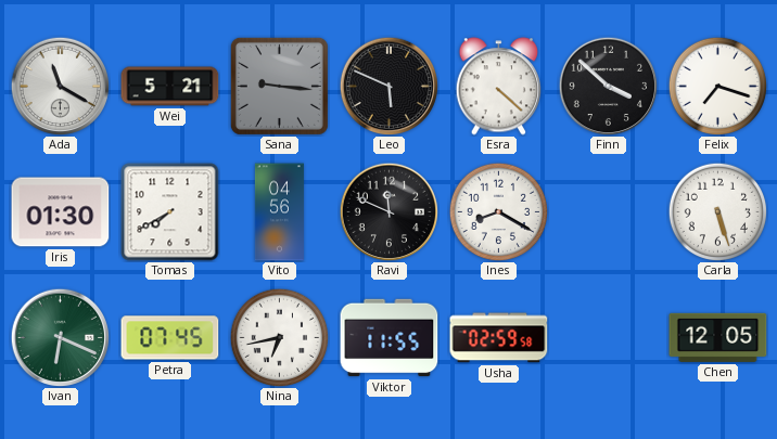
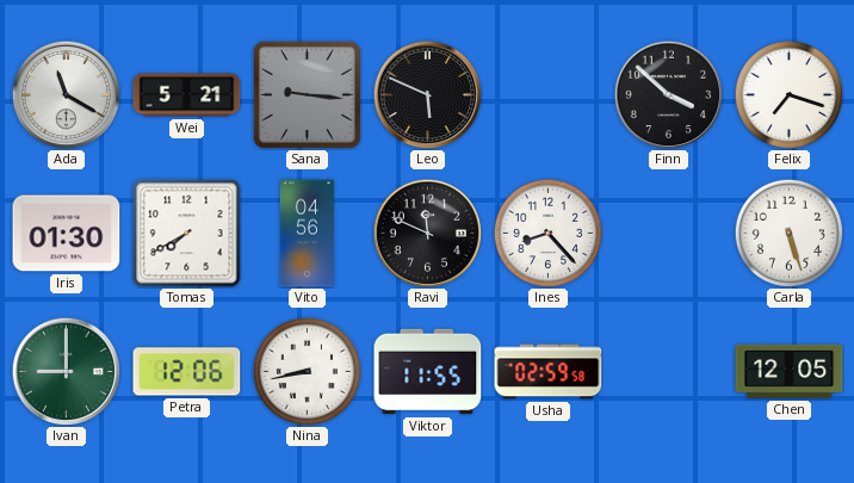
Esra: 4:22 -> none
Ines: 8:20 -> 8:23
Ivan: 6:19 -> 9:00
Petra: 07:45 -> 12:06
Nina: 6:43 -> 8:43
